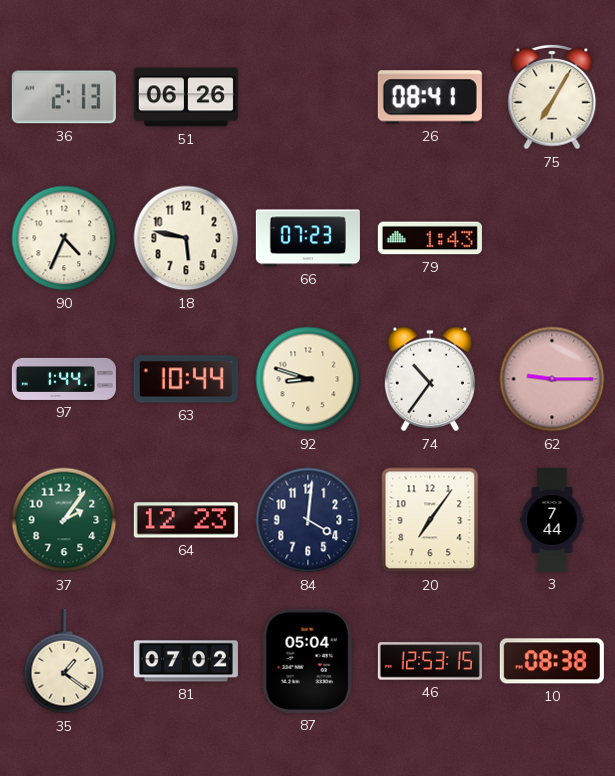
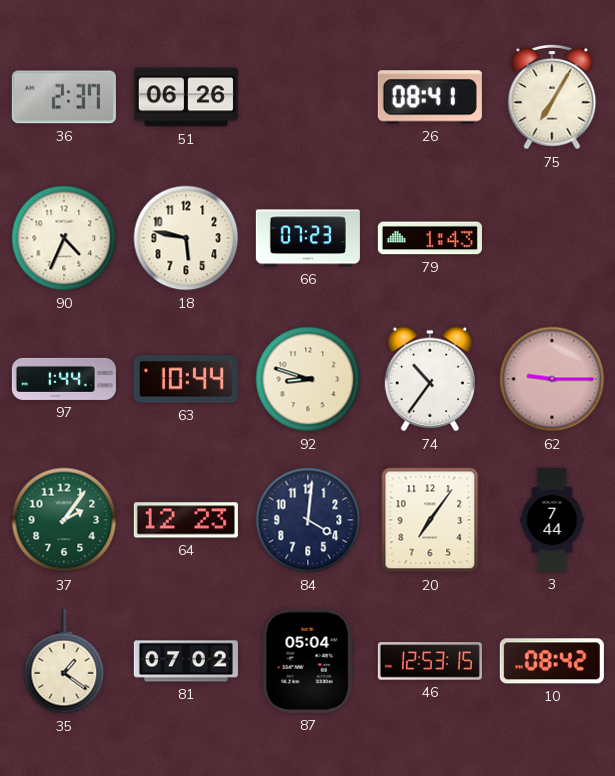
36: 2:13 -> 2:37
10: 08:38 -> 08:42
